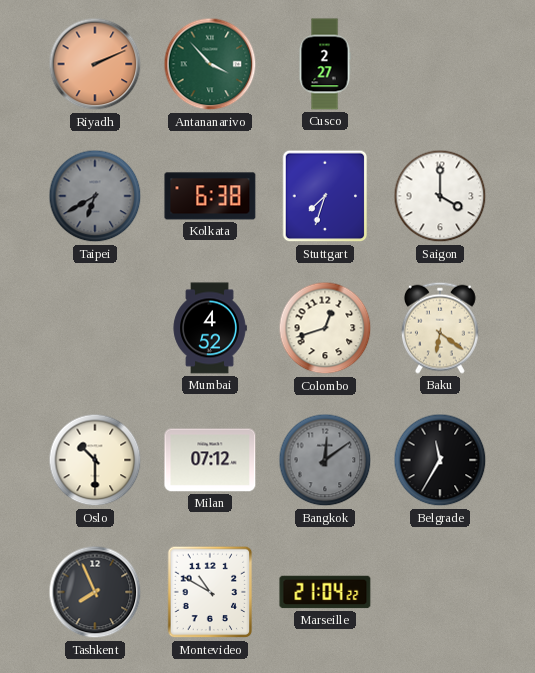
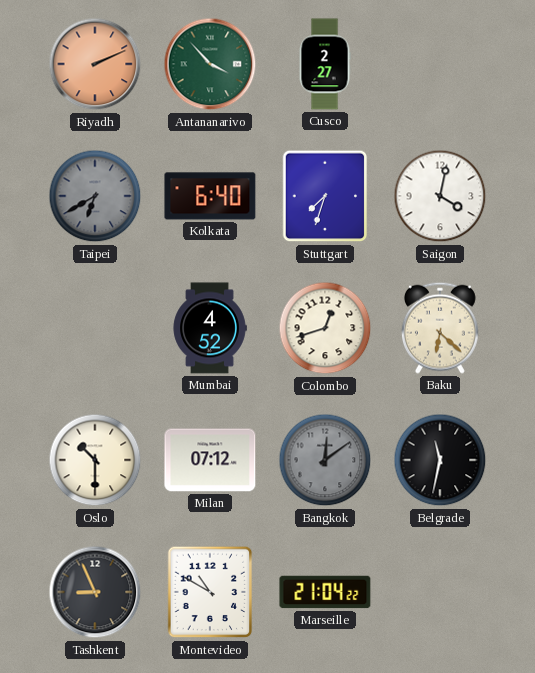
Kolkata: 6:38 -> 6:40
Saigon: 4:00 -> 4:02
Baku: 6:21 -> 6:22
Belgrade: 11:35 -> 11:32
Tashkent: 7:56 -> 8:56
